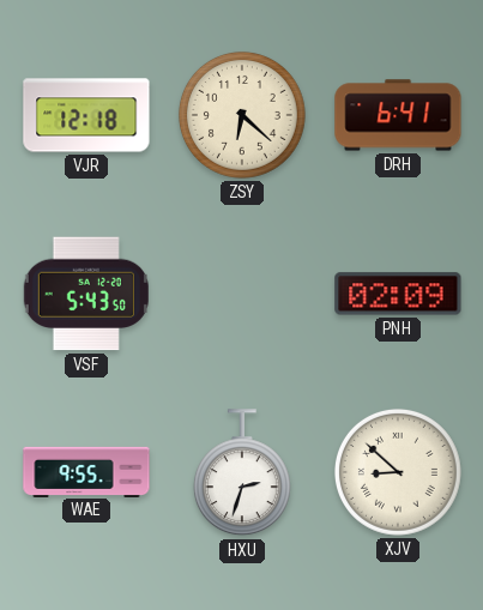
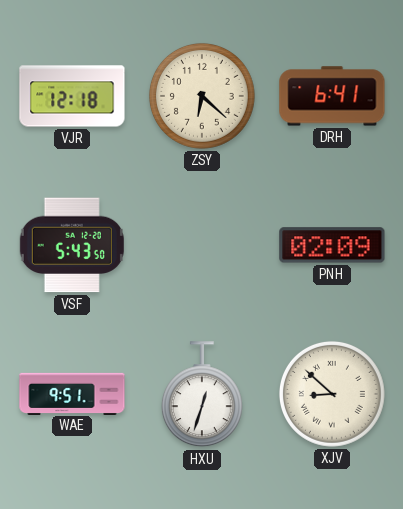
WAE: 9:55 -> 9:51
HXU: 2:33 -> 12:33
